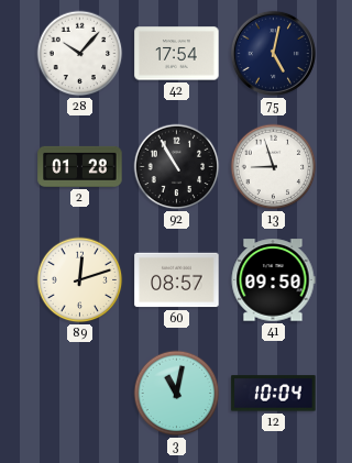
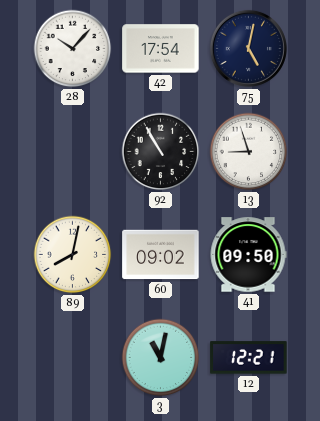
2: 01:28 -> none
89: 12:12 -> 8:02
60: 08:57 -> 09:02
12: 10:04 -> 12:21
